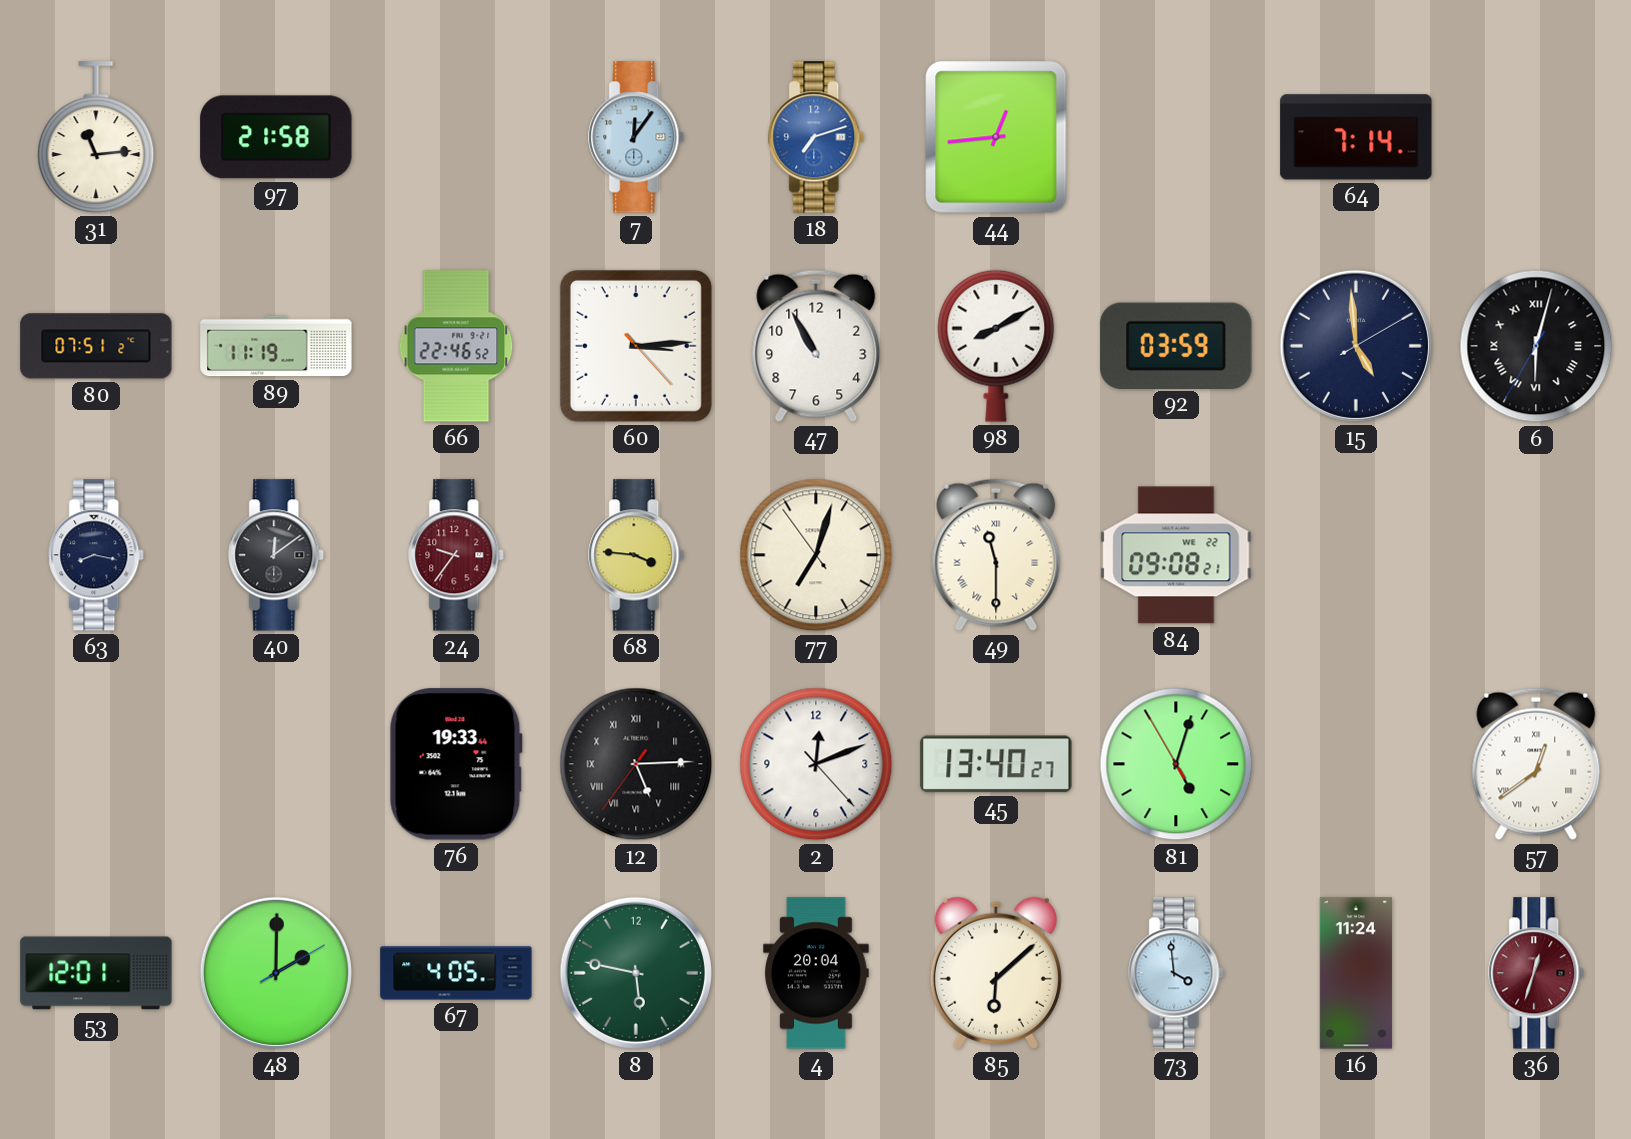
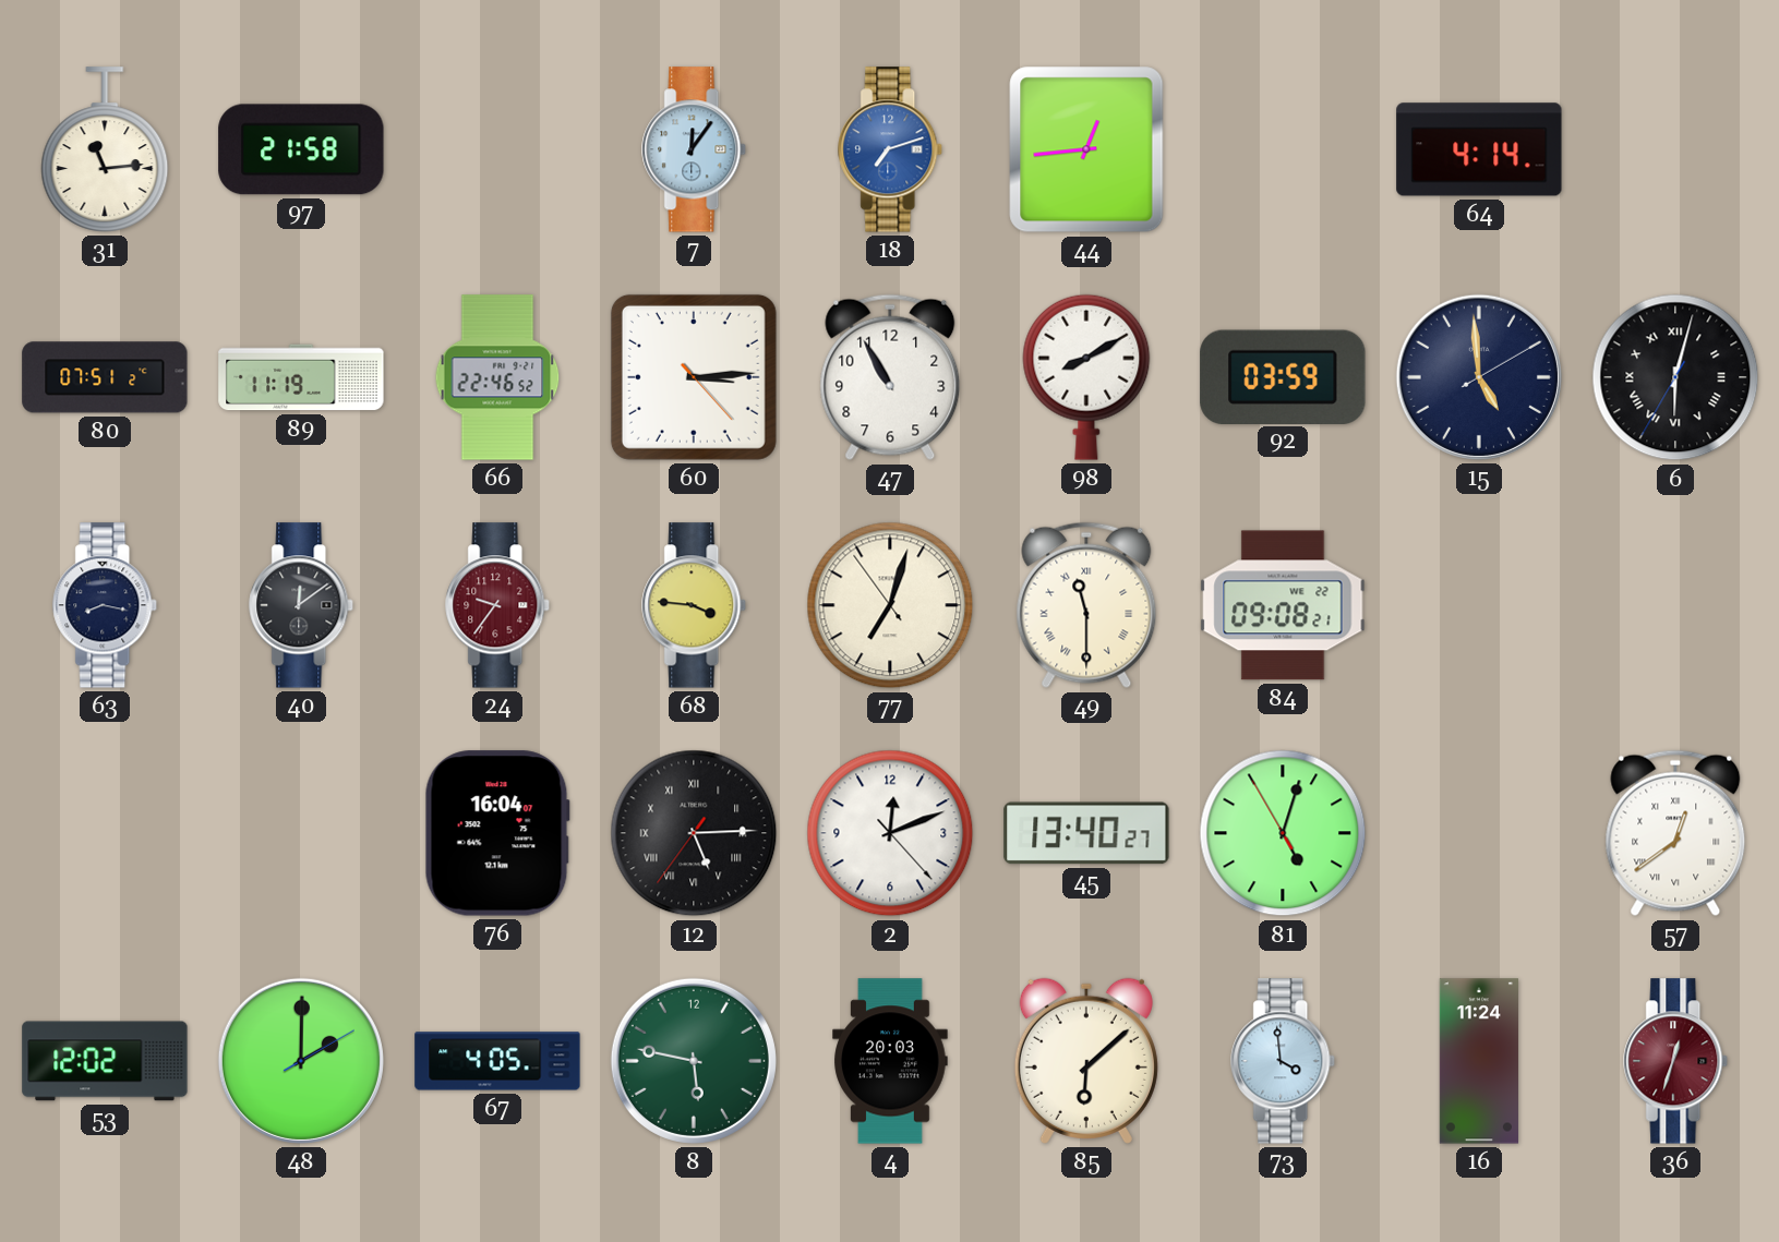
64: 7:14 -> 4:14
76: 19:33 -> 16:04
53: 12:01 -> 12:02
4: 20:04 -> 20:03
